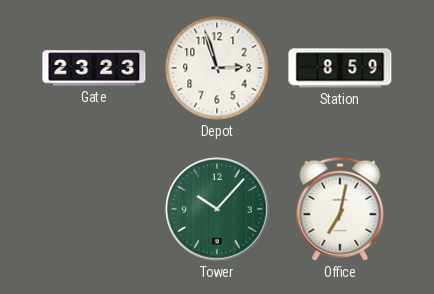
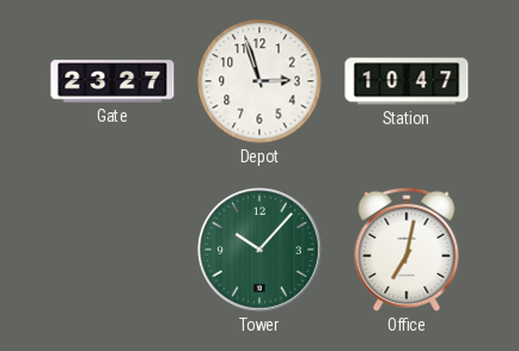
Gate: 23:23 -> 23:27
Station: 8:59 -> 10:47
